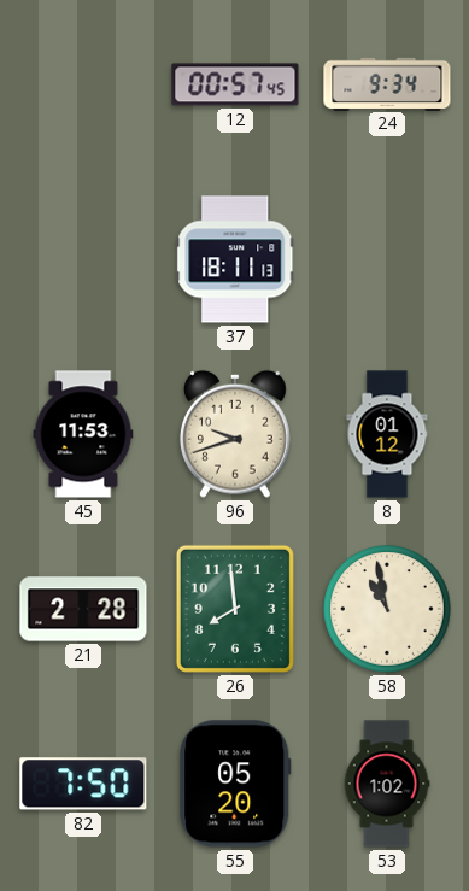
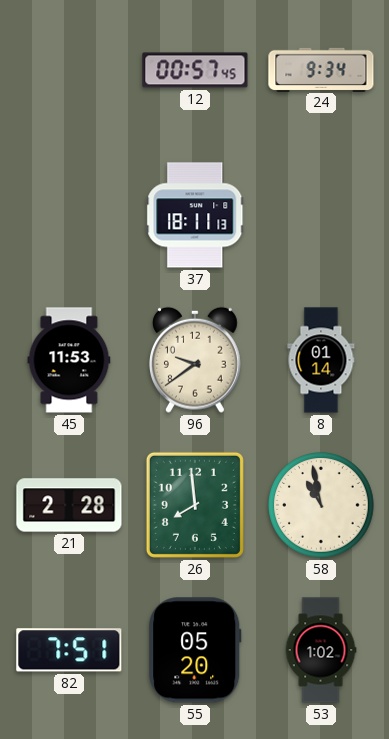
96: 9:42 -> 9:39
8: 01:12 -> 01:14
82: 7:50 -> 7:51
